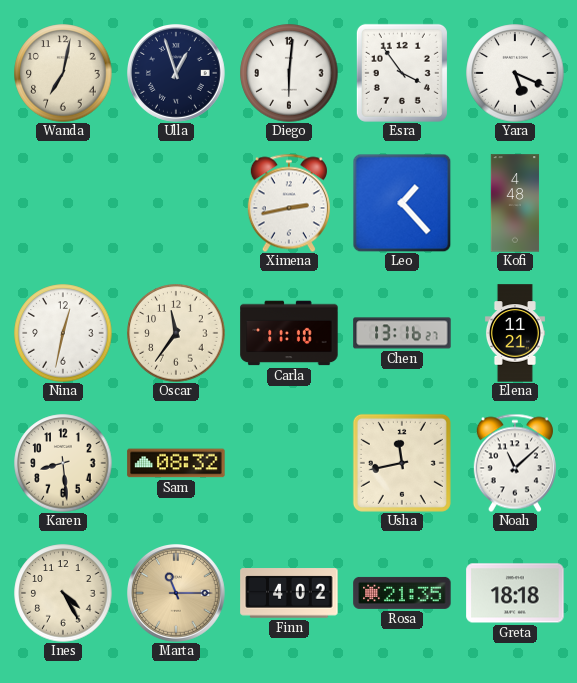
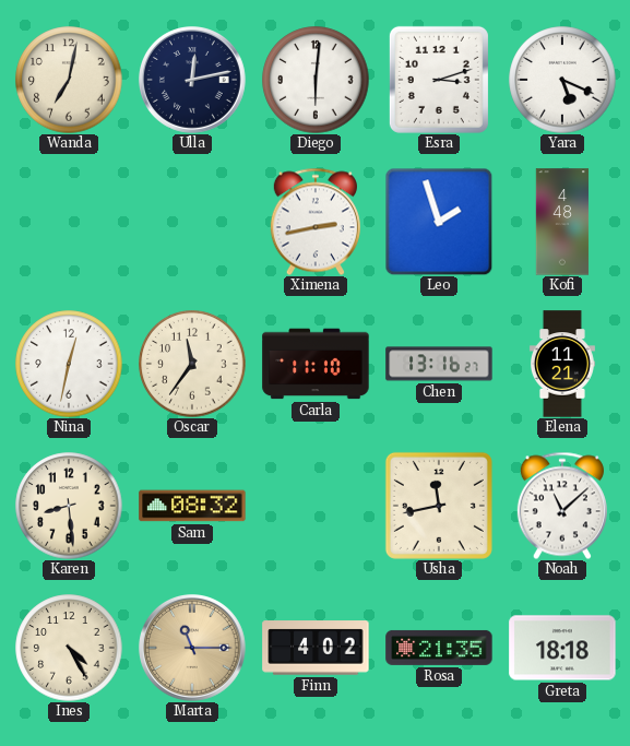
Ulla: 12:57 -> 12:13
Esra: 3:54 -> 3:12
Leo: 1:23 -> 1:57
